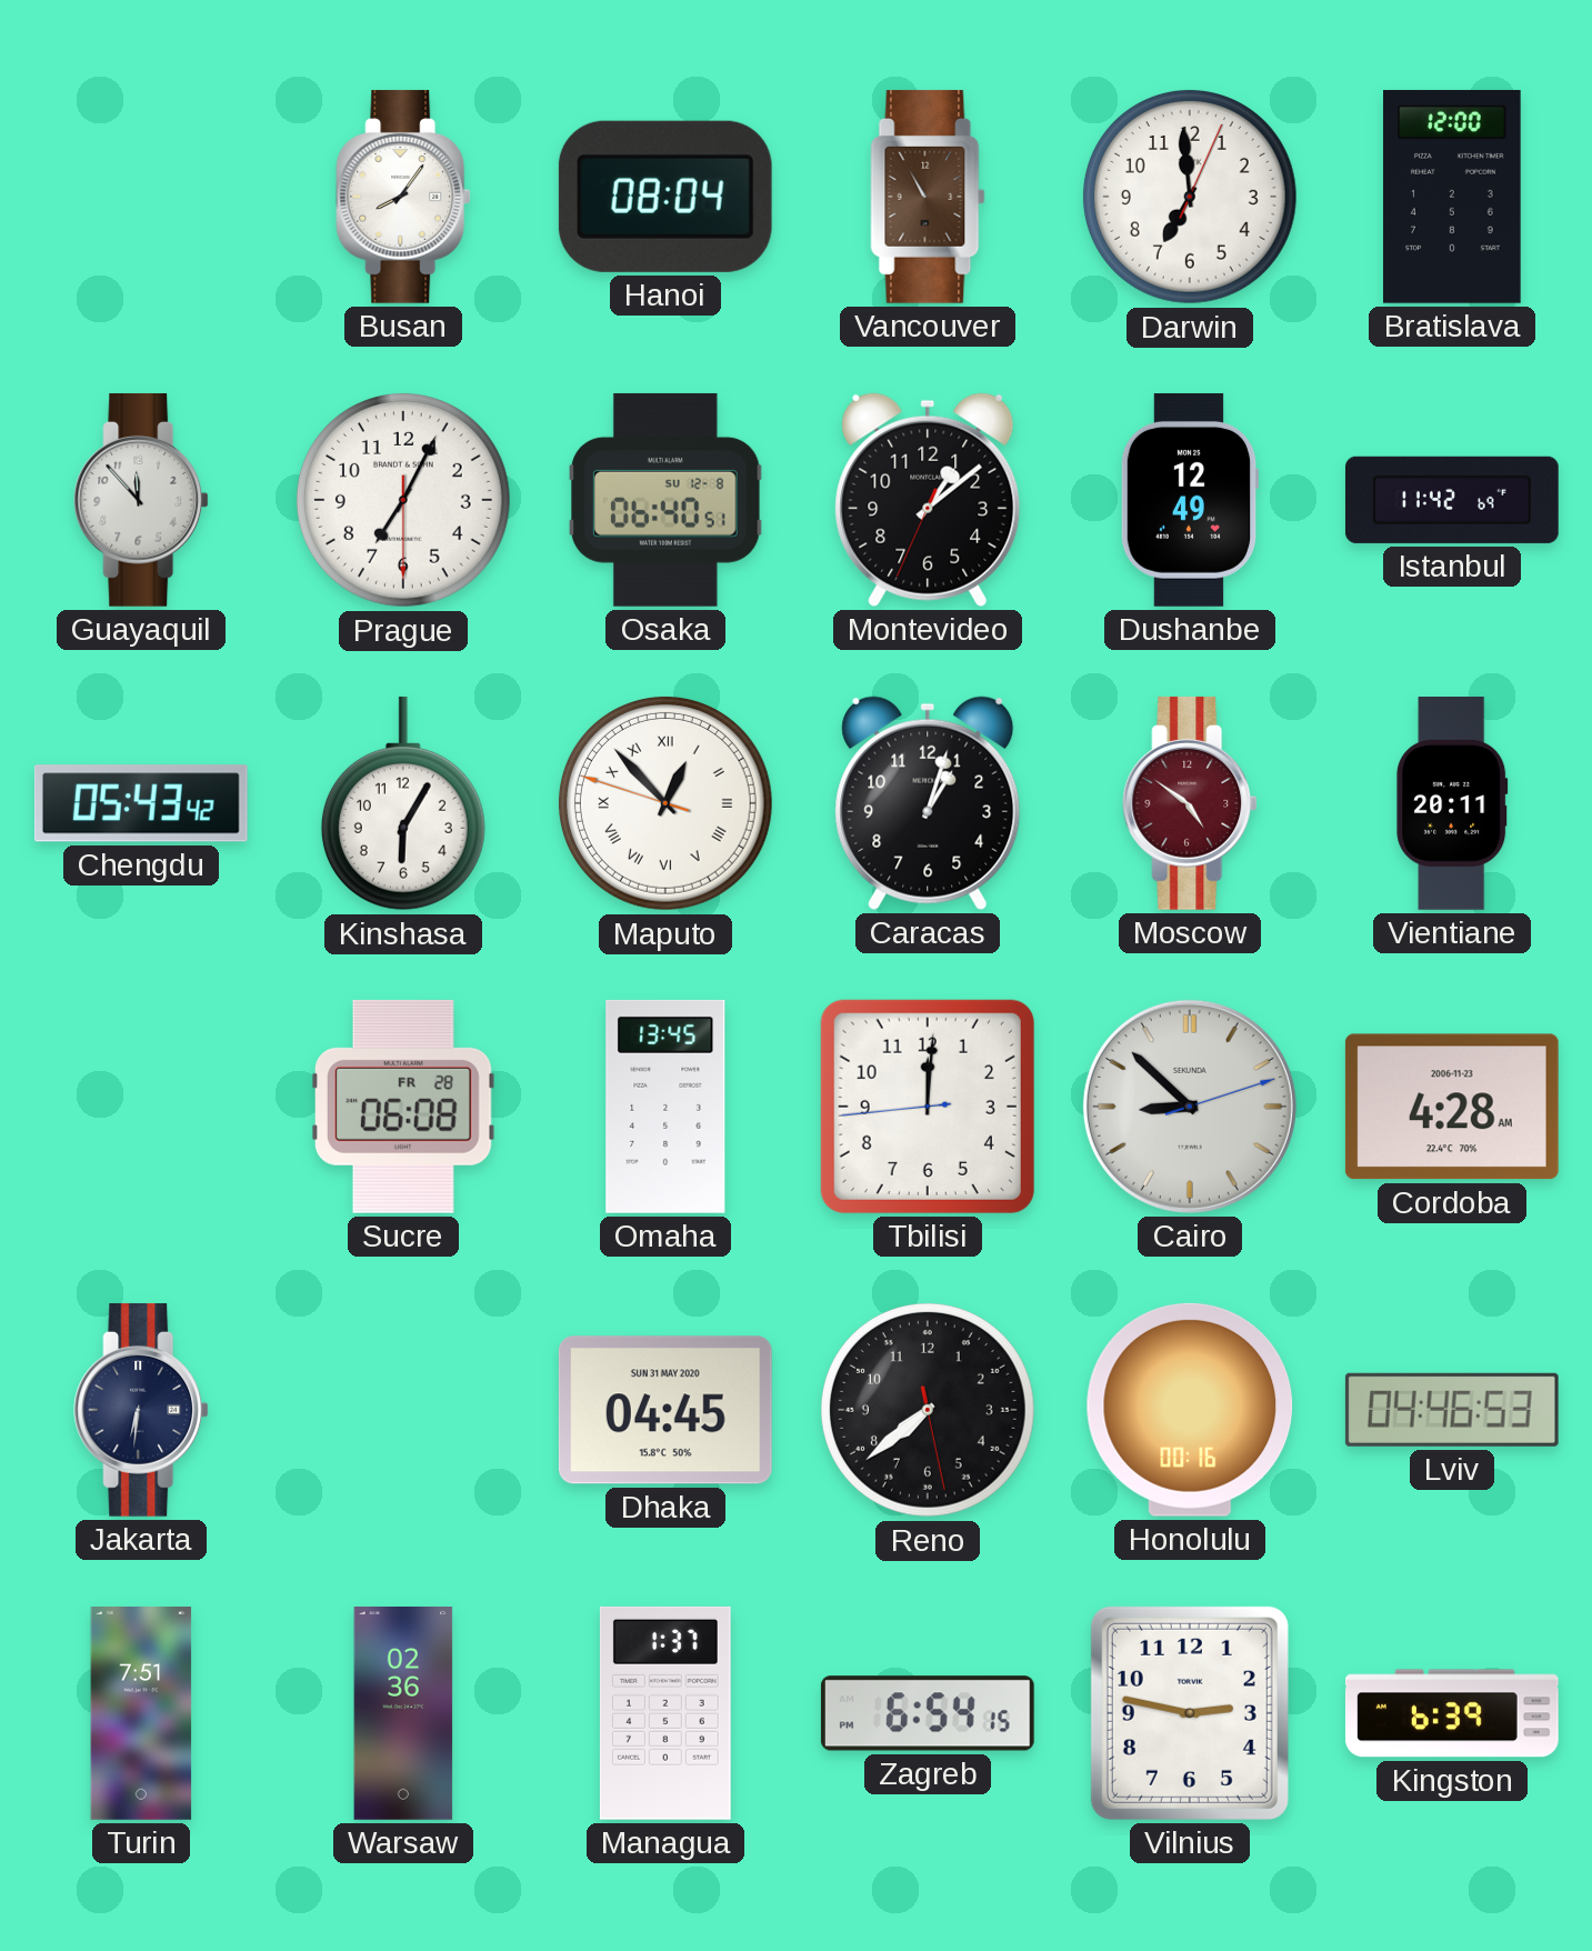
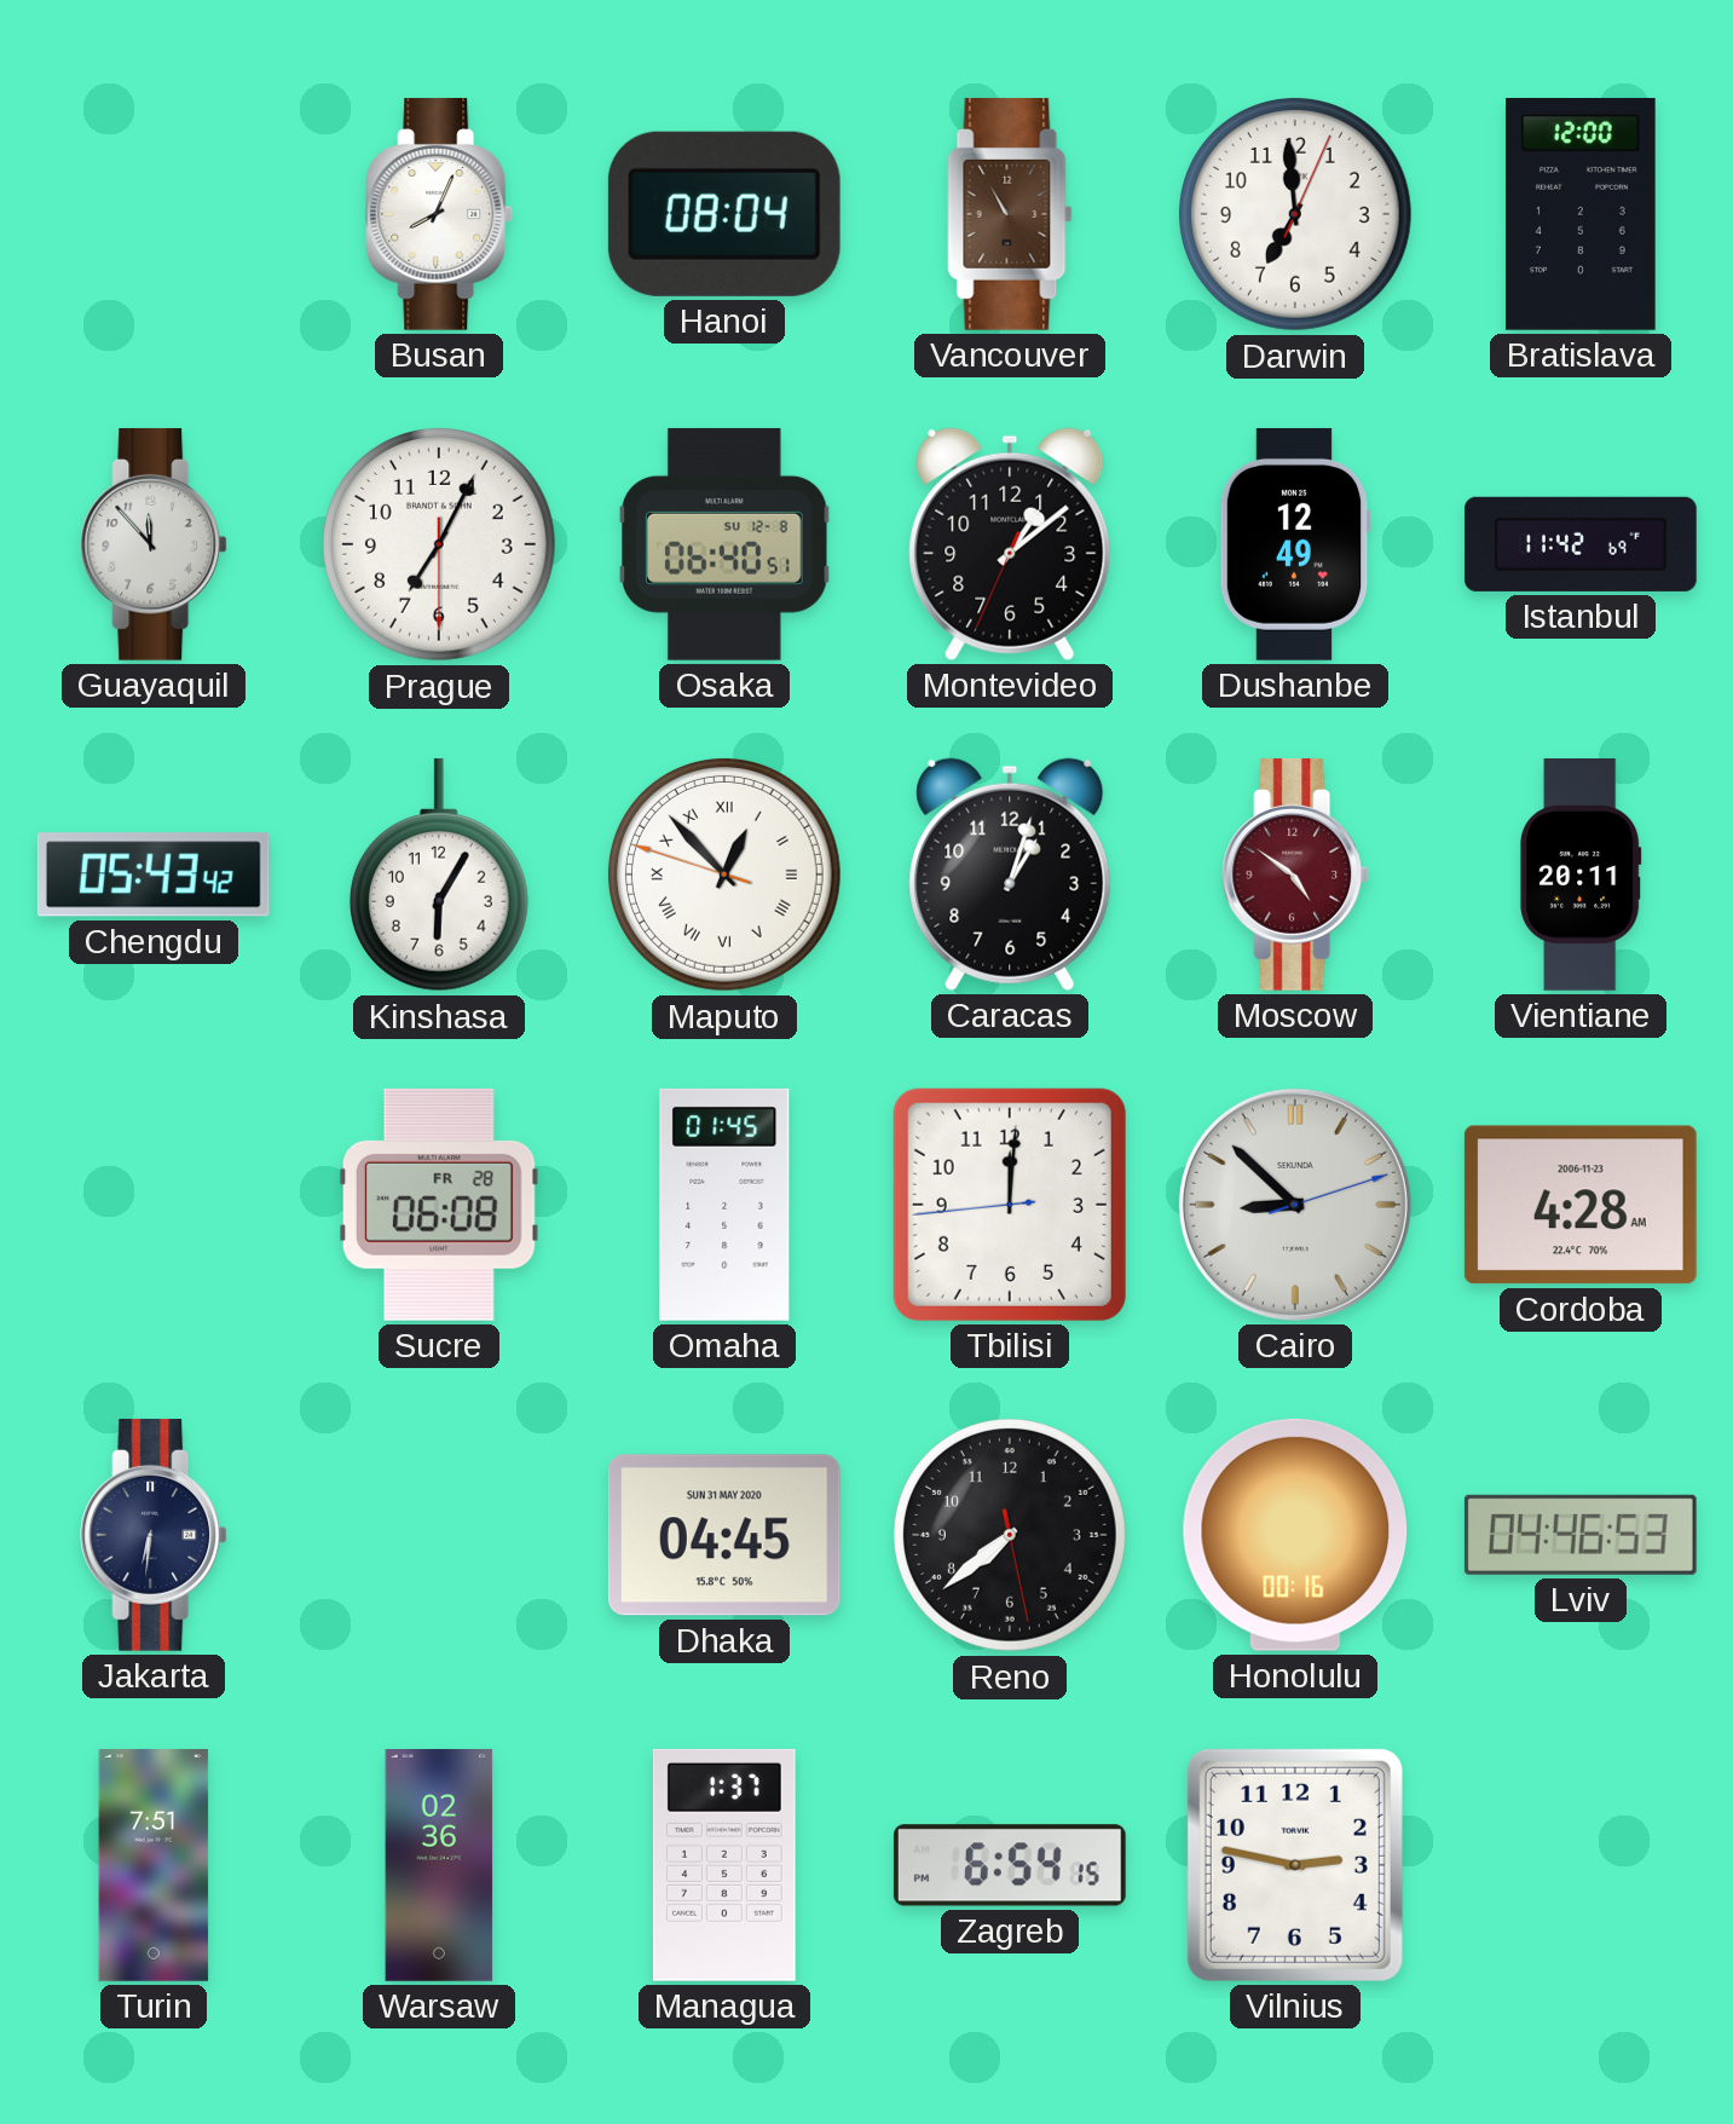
Busan: 8:06 -> 8:04
Omaha: 13:45 -> 01:45
Kingston: 6:39 -> none
